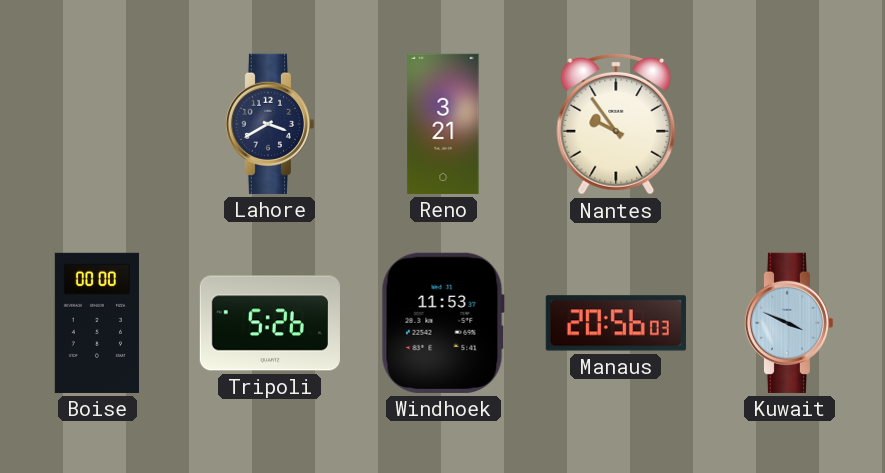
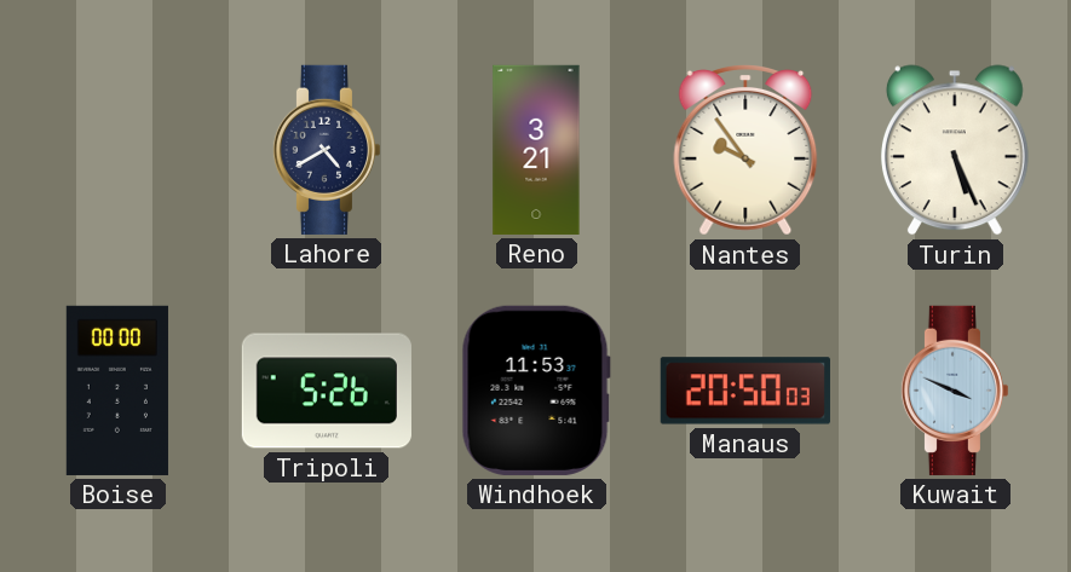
Lahore: 3:40 -> 4:40
Turin: none -> 5:26
Manaus: 20:56 -> 20:50
